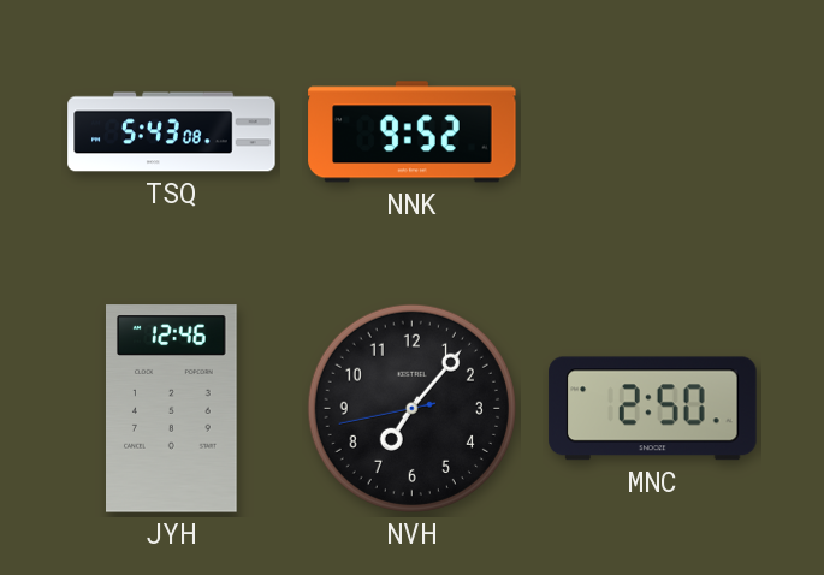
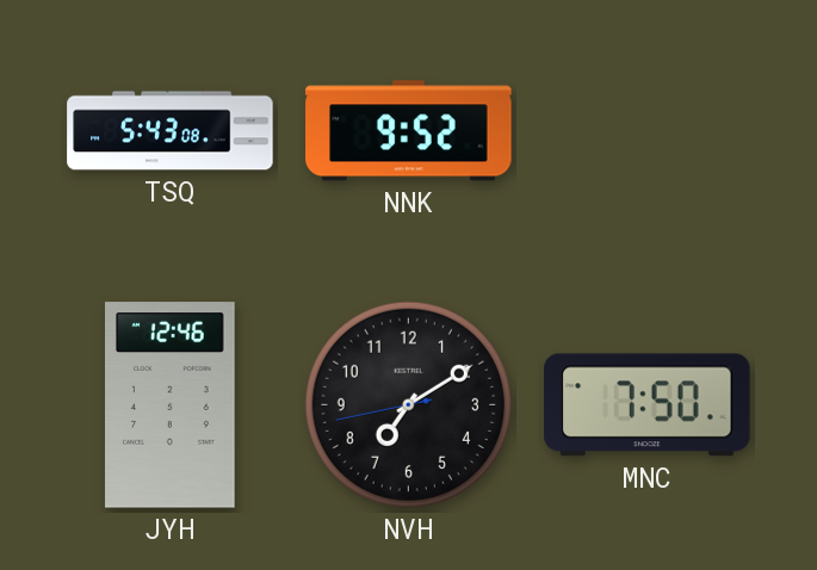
NVH: 7:06 -> 7:09
MNC: 2:50 -> 7:50
